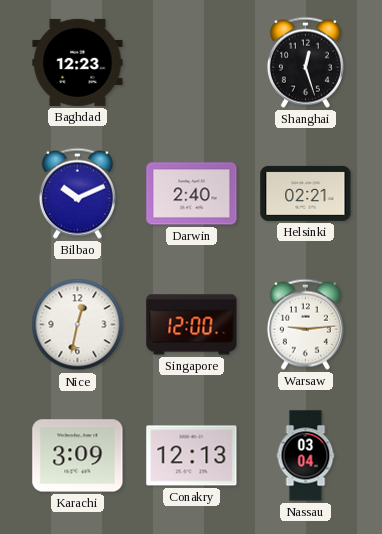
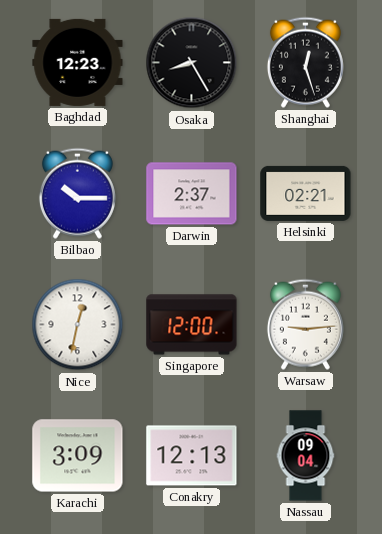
Osaka: none -> 8:25
Bilbao: 10:11 -> 10:15
Darwin: 2:40 -> 2:37
Nassau: 03:04 -> 09:04
